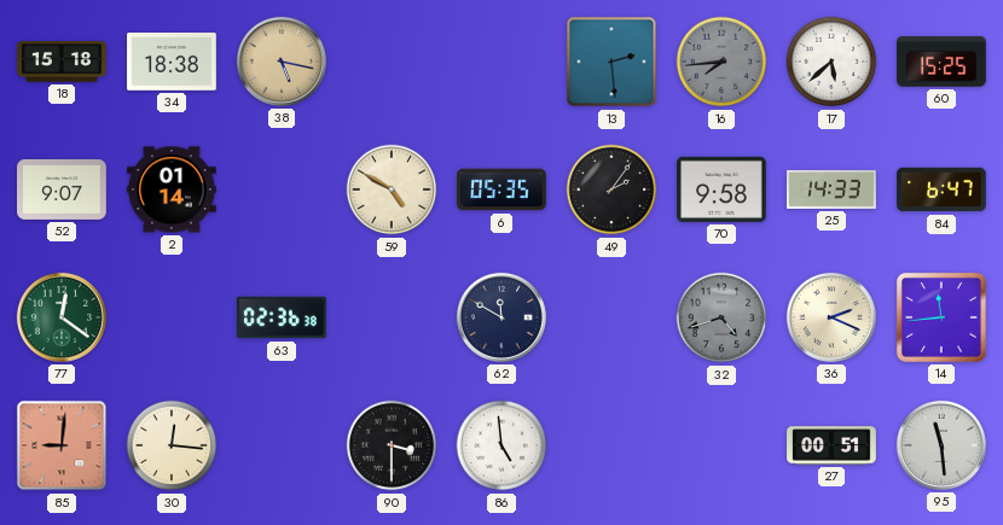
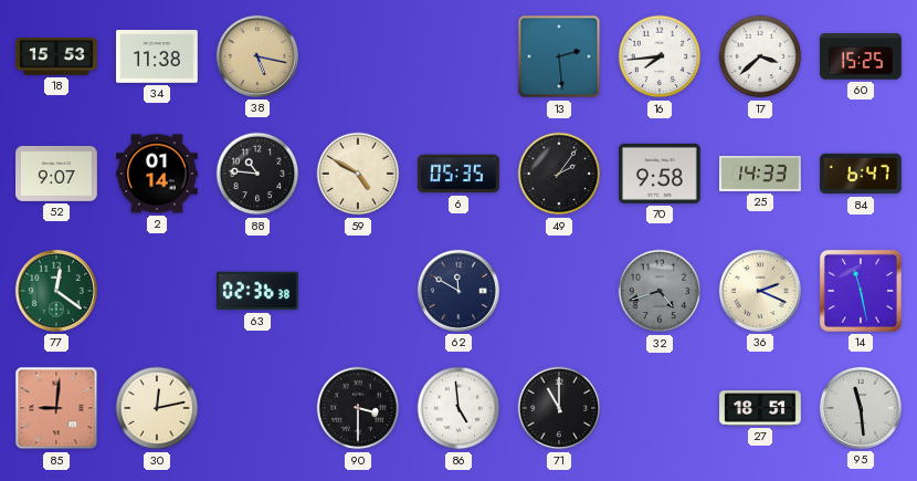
18: 15:18 -> 15:53
34: 18:38 -> 11:38
16 dial: grey -> white
17: 5:38 -> 3:38
88: none -> 10:46
14: 11:44 -> 11:28
30: 12:16 -> 12:13
71: none -> 11:00
27: 00:51 -> 18:51
